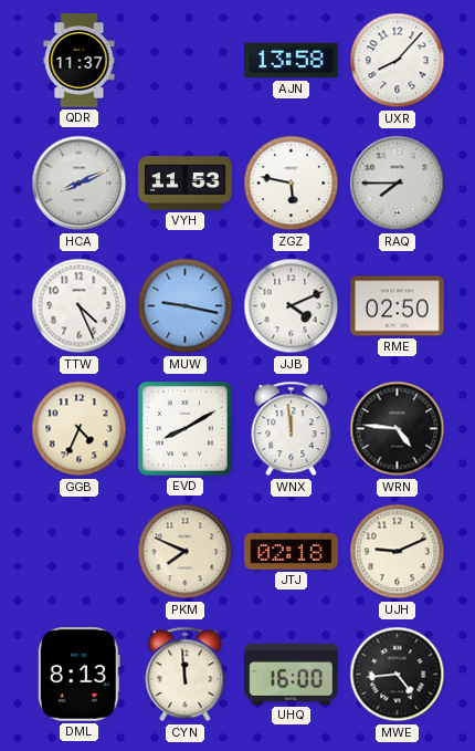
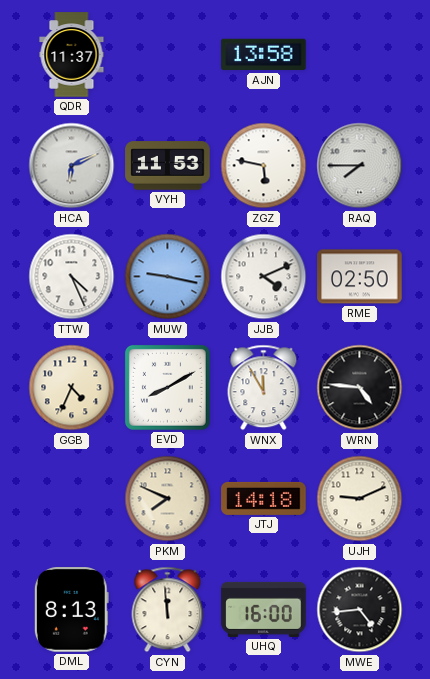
UXR: 8:07 -> none
HCA: 8:11 -> 6:11
WNX: 11:59 -> 11:55
JTJ: 02:18 -> 14:18
